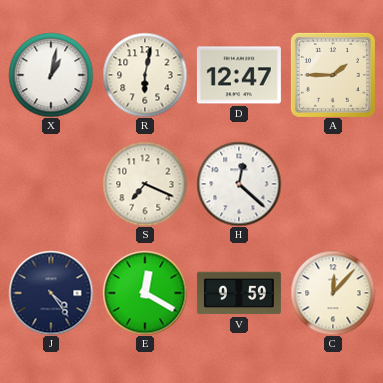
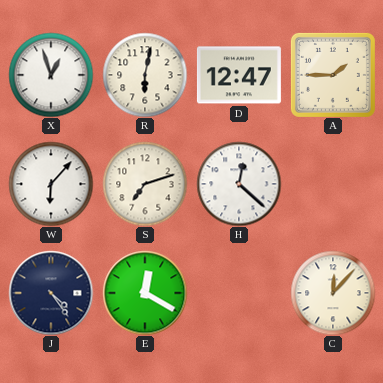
X: 1:02 -> 12:57
W: none -> 6:07
S: 7:19 -> 7:12
V: 9:59 -> none
